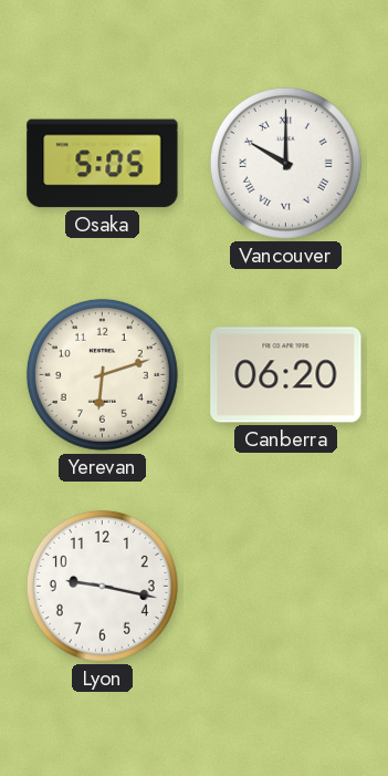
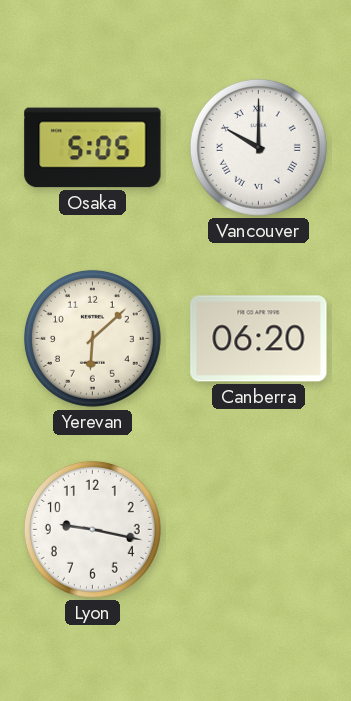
Yerevan: 6:12 -> 6:08
